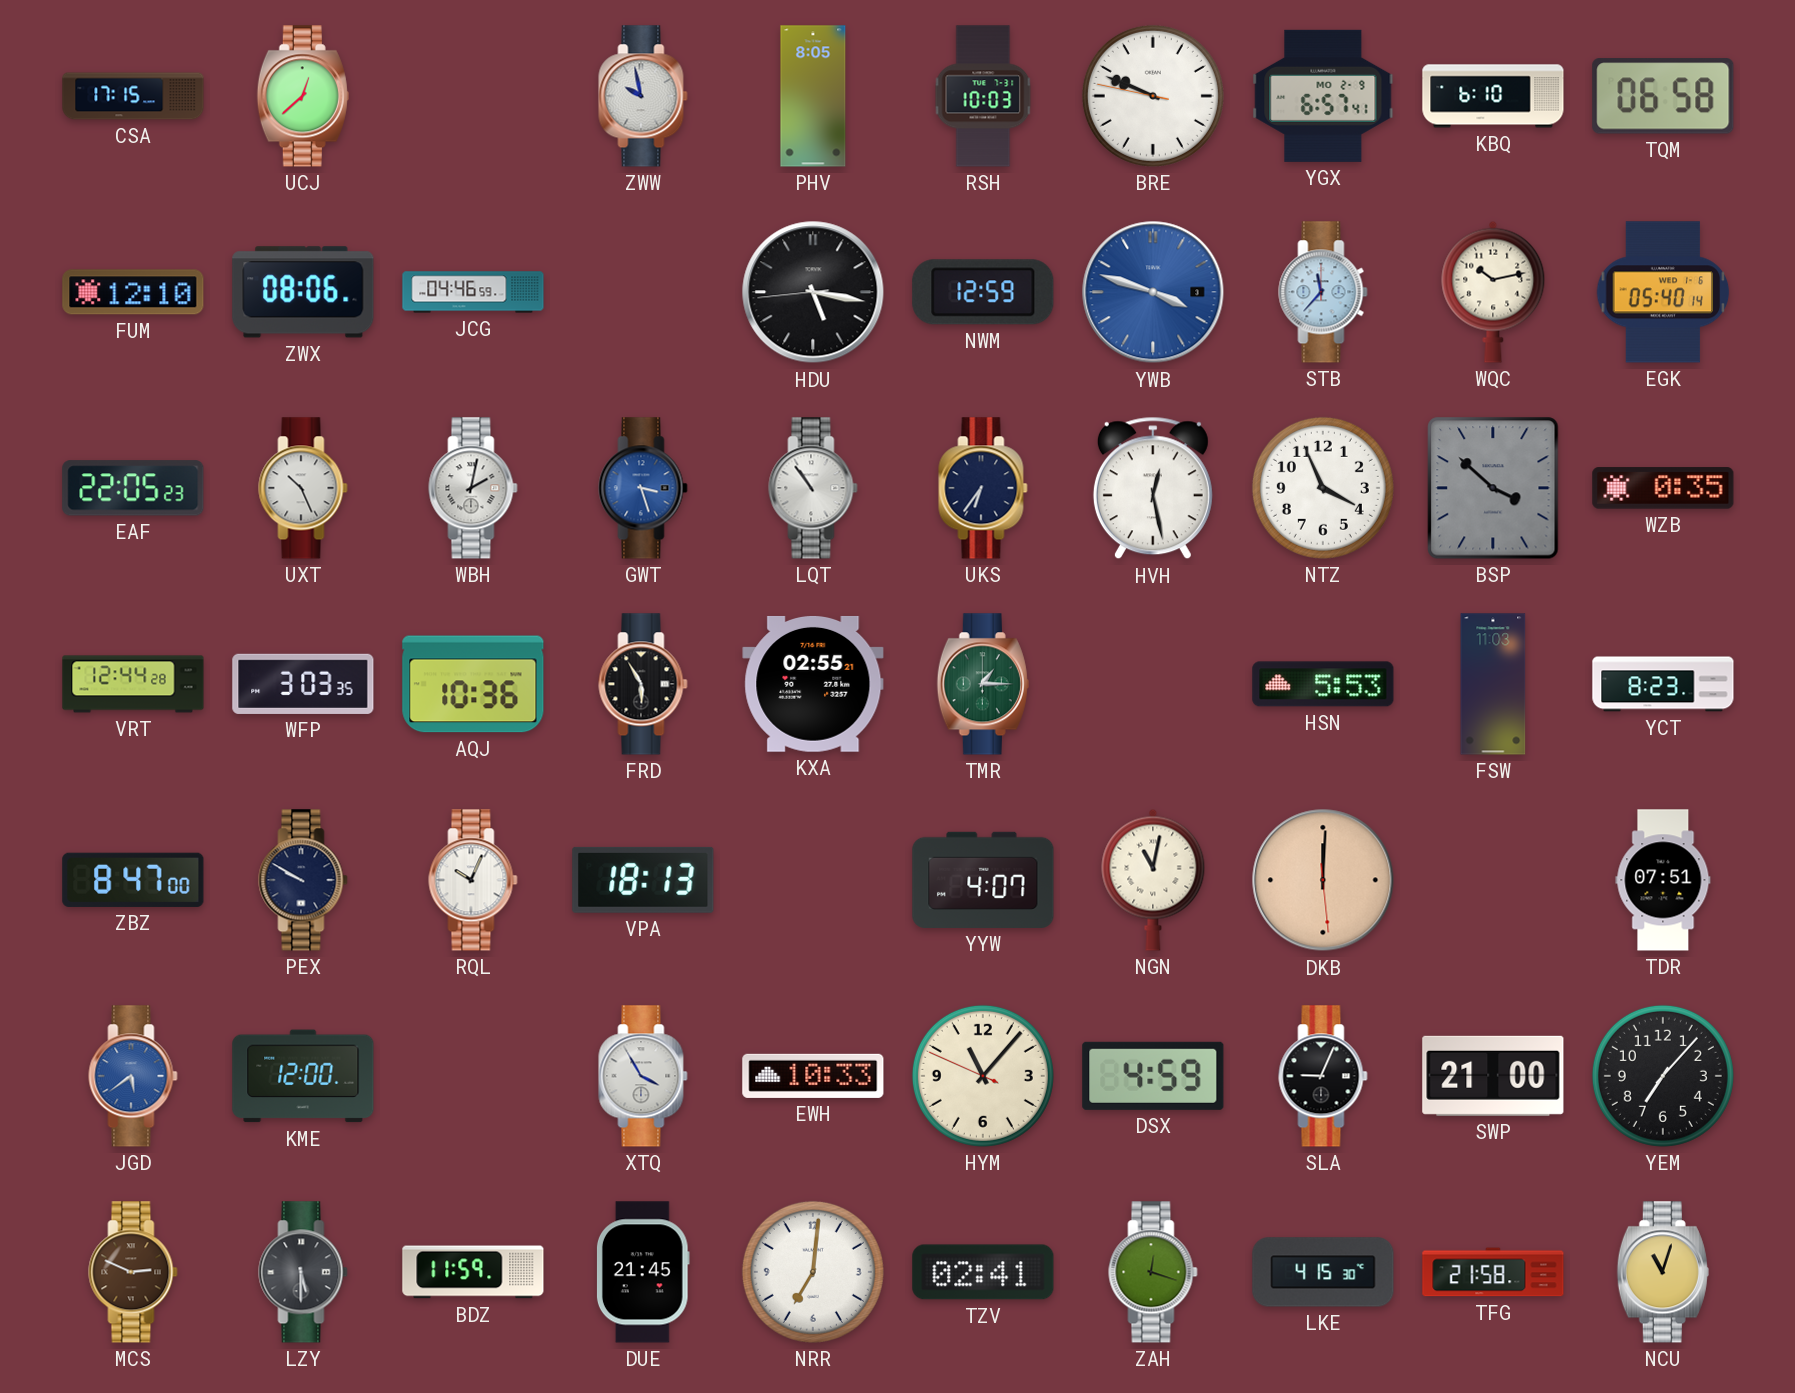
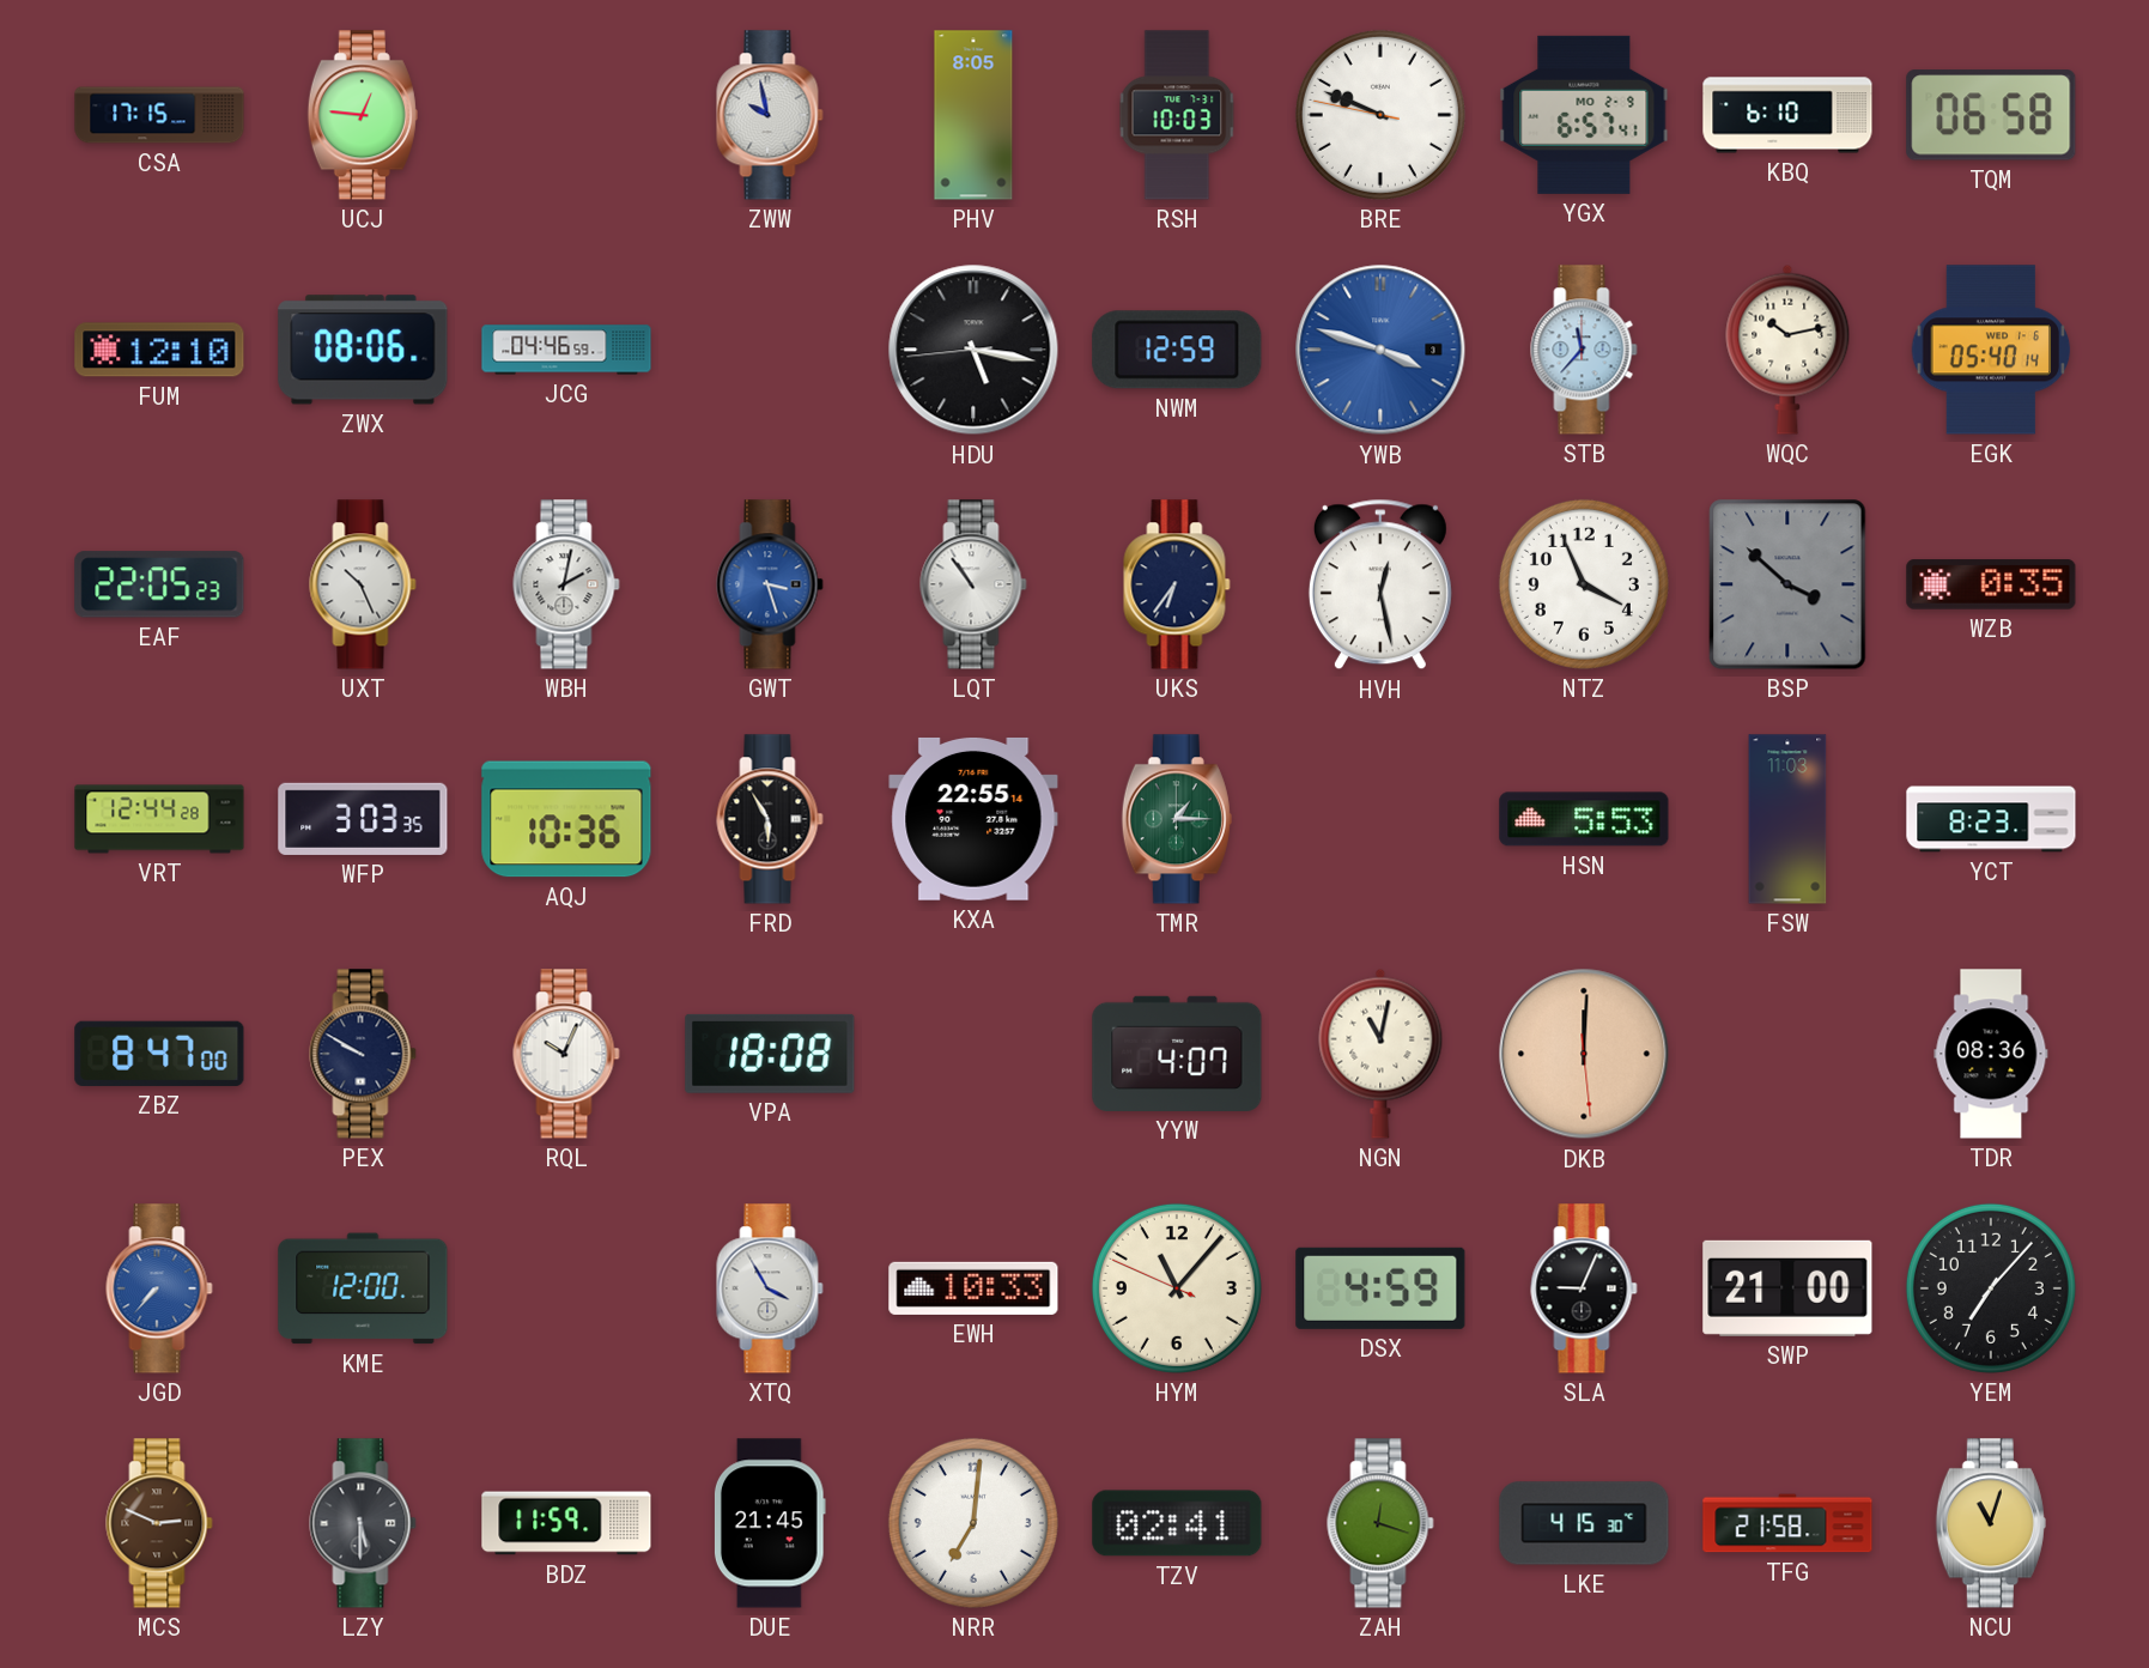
UCJ: 12:38 -> 12:46
KXA: 02:55 -> 22:55
VPA: 18:13 -> 18:08
TDR: 07:51 -> 08:36
JGD: 5:39 -> 7:37
